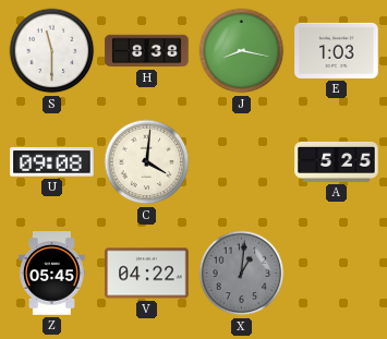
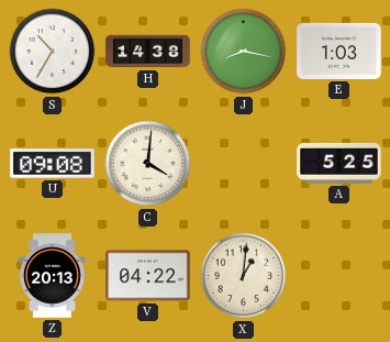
S: 11:30 -> 10:35
H: 8:38 -> 14:38
Z: 05:45 -> 20:13
X dial: grey -> cream
